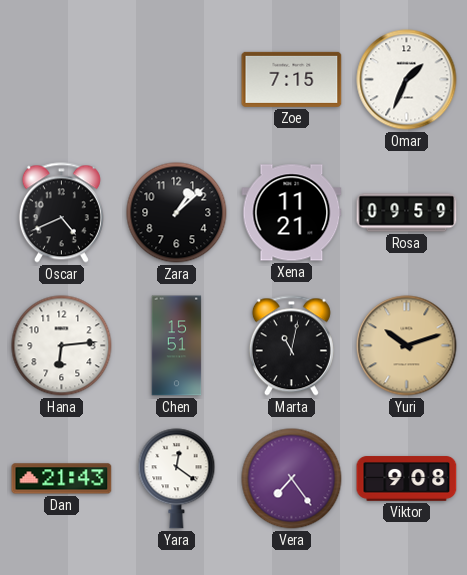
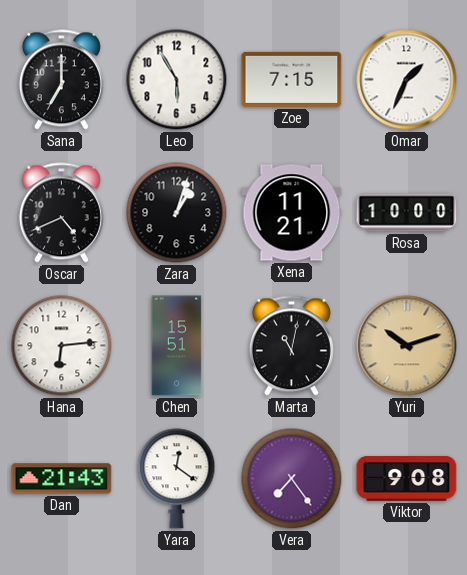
Sana: none -> 7:00
Leo: none -> 5:55
Zara: 1:08 -> 1:03
Rosa: 09:59 -> 10:00
